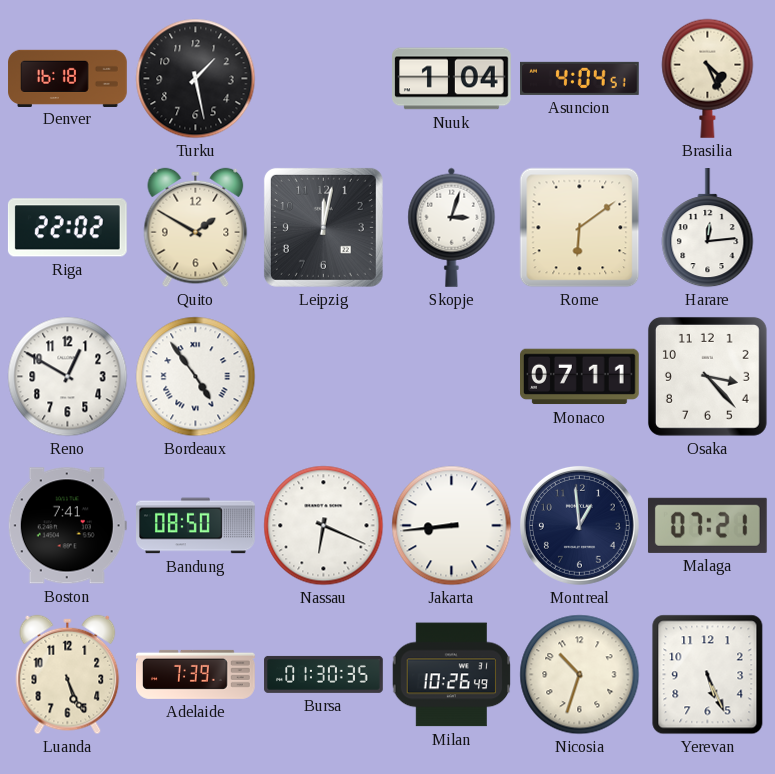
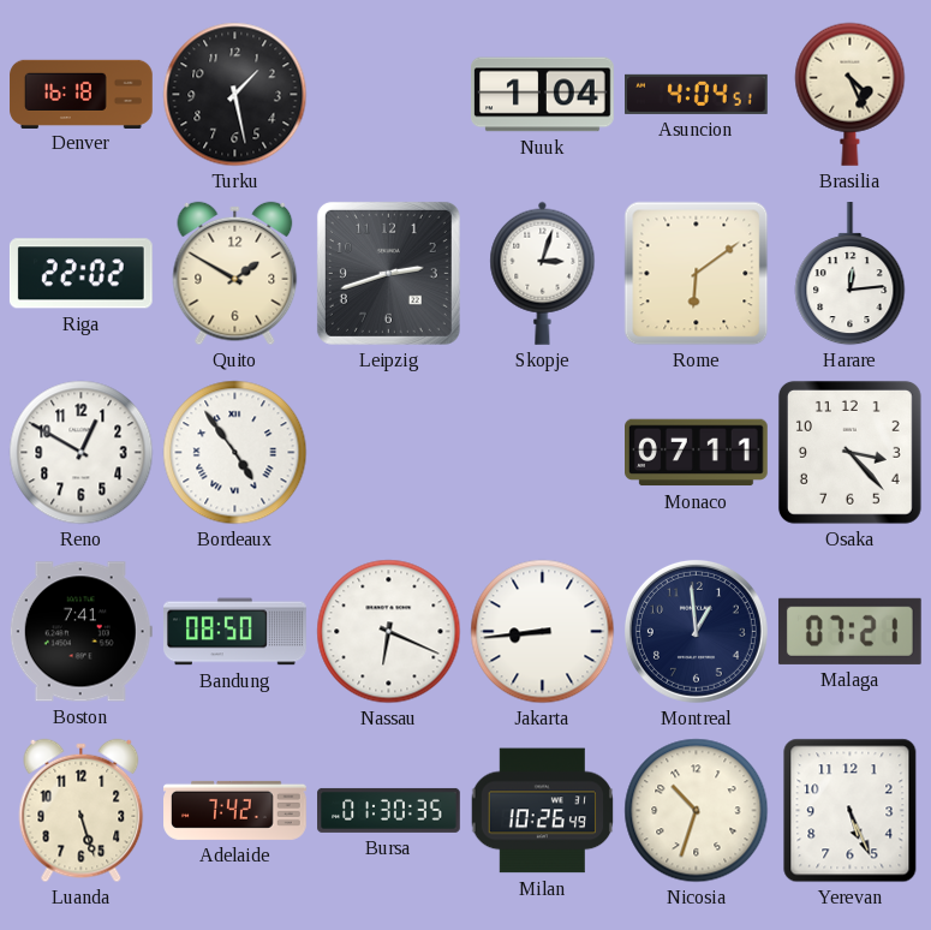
Leipzig: 12:02 -> 2:42
Luanda: 5:26 -> 5:27
Adelaide: 7:39 -> 7:42
